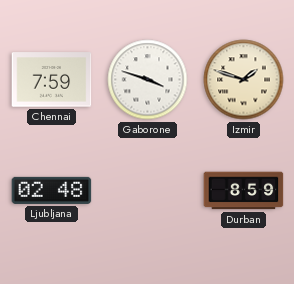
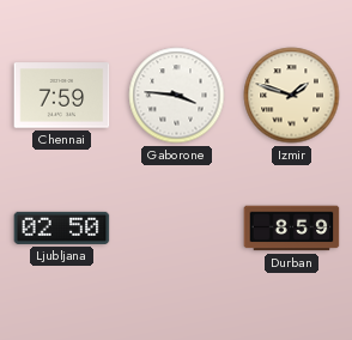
Gaborone: 3:48 -> 3:46
Ljubljana: 02:48 -> 02:50
